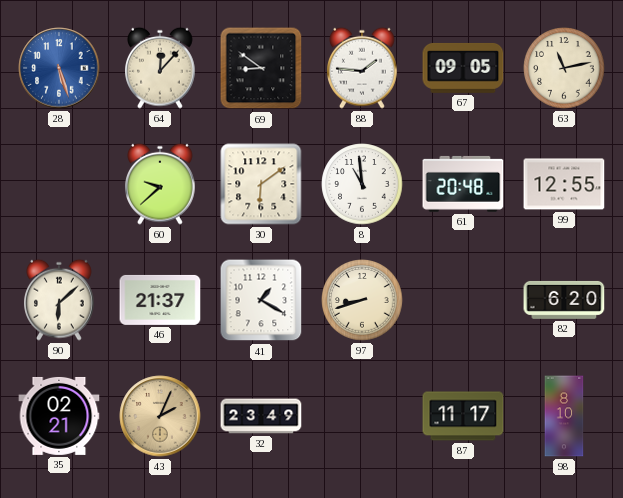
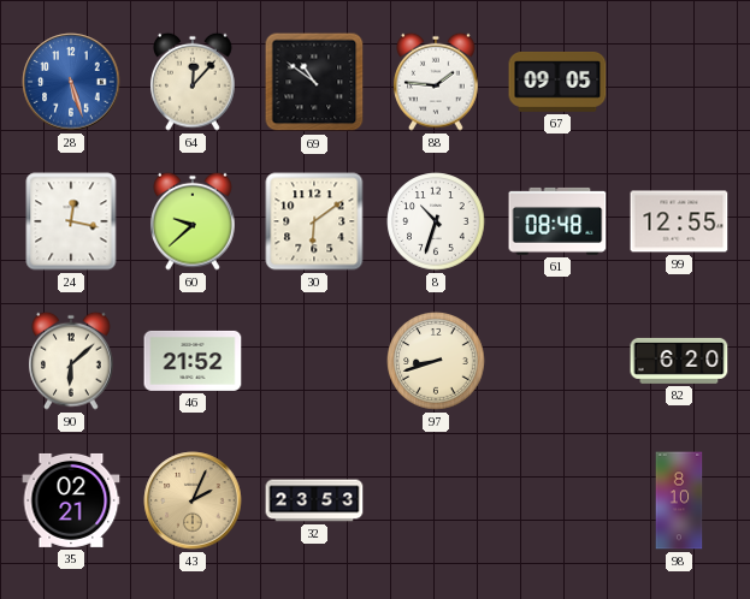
69: 8:51 -> 10:51
63: 11:13 -> none
24: none -> 12:17
8: 10:59 -> 10:33
61: 20:48 -> 08:48
46: 21:37 -> 21:52
41: 1:20 -> none
32: 23:49 -> 23:53
87: 11:17 -> none
